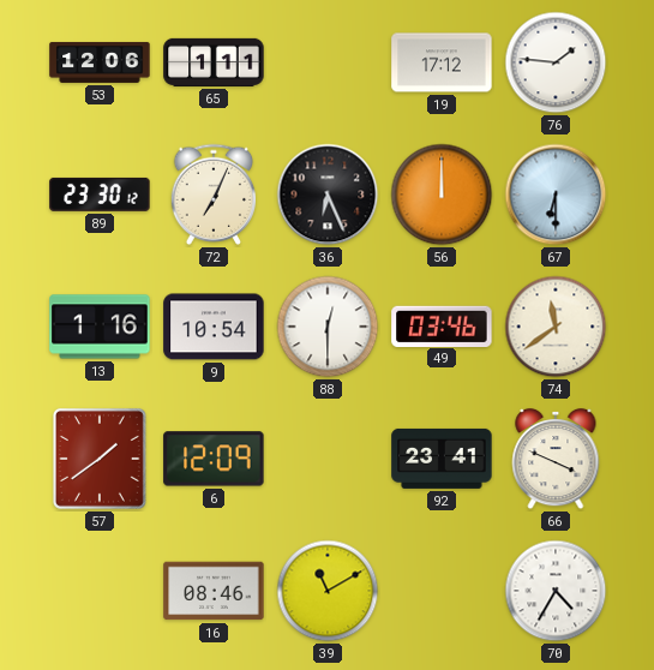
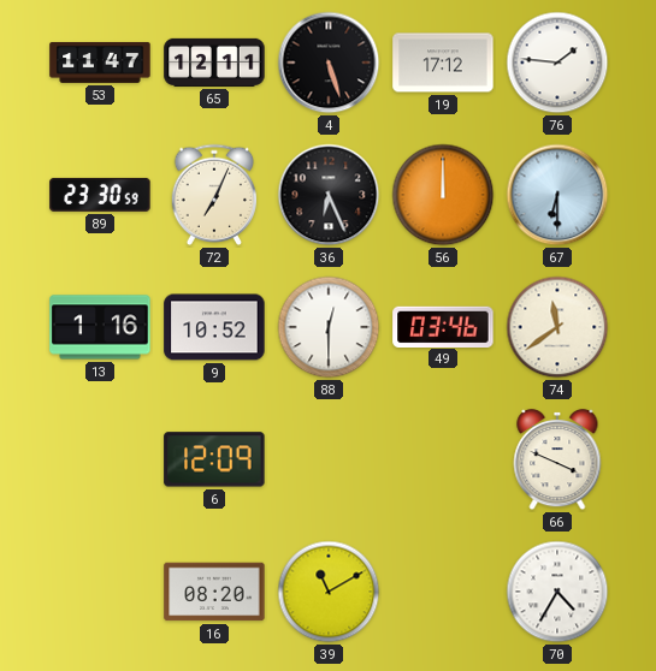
53: 12:06 -> 11:47
65: 1:11 -> 12:11
4: none -> 5:27
89: 23:30:12 -> 23:30:59
9: 10:54 -> 10:52
57: 1:39 -> none
92: 23:41 -> none
16: 08:46 -> 08:20
